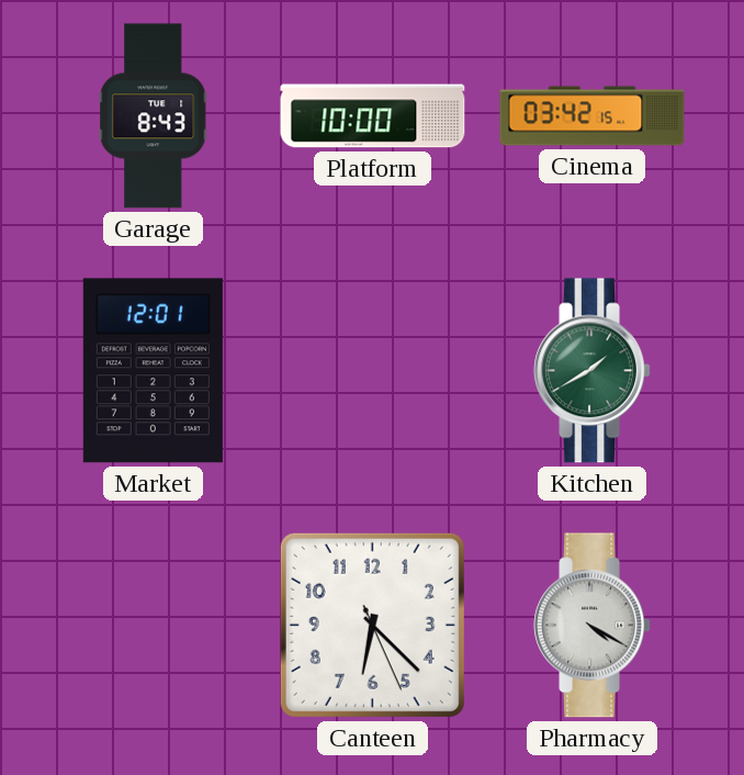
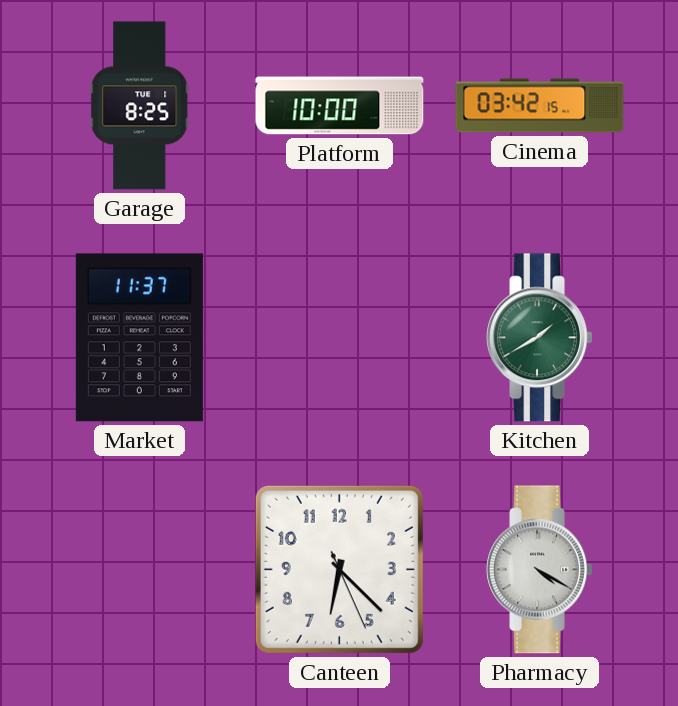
Garage: 8:43 -> 8:25
Market: 12:01 -> 11:37
